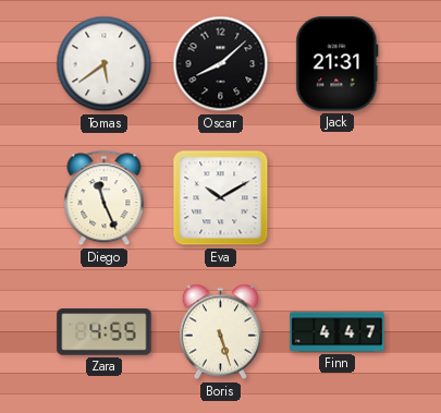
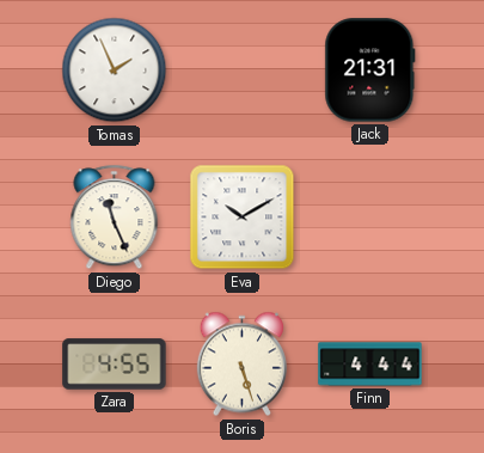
Tomas: 5:39 -> 1:56
Oscar: 8:08 -> none
Finn: 4:47 -> 4:44
